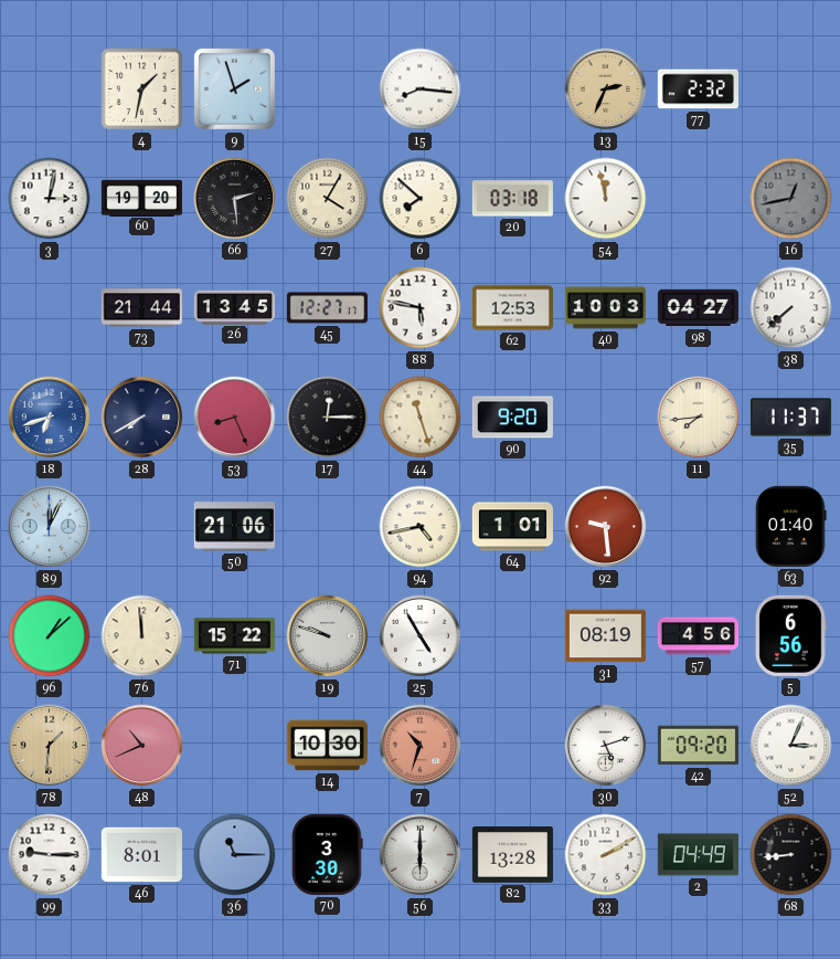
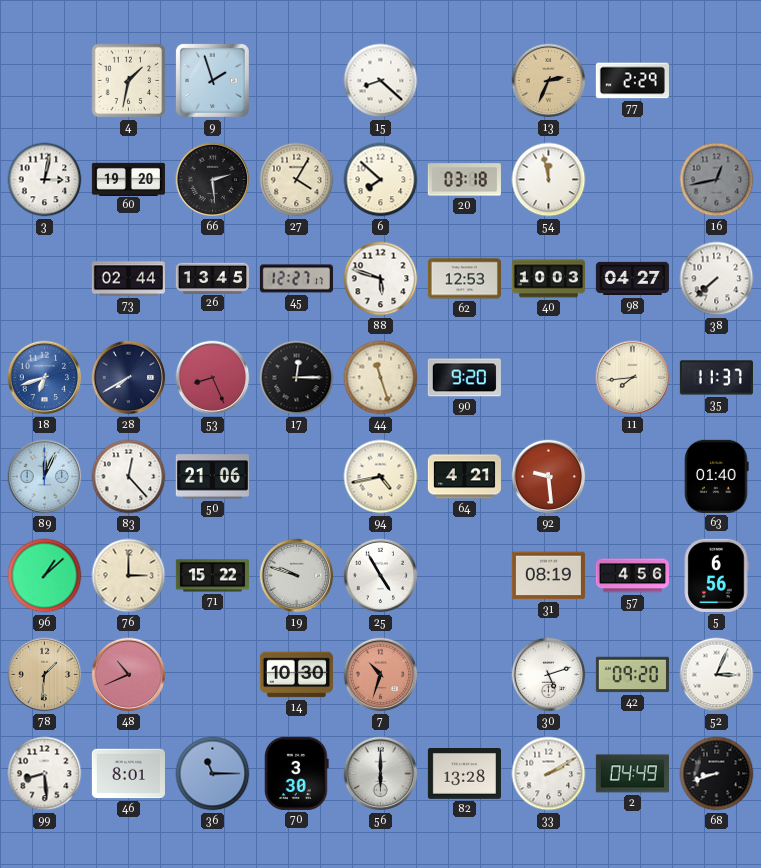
15: 8:16 -> 8:22
77: 2:32 -> 2:29
73: 21:44 -> 02:44
88: 5:47 -> 5:48
83: none -> 12:23
64: 1:01 -> 4:21
76: 11:59 -> 3:00
99: 9:15 -> 8:29
68: 8:44 -> 8:42
